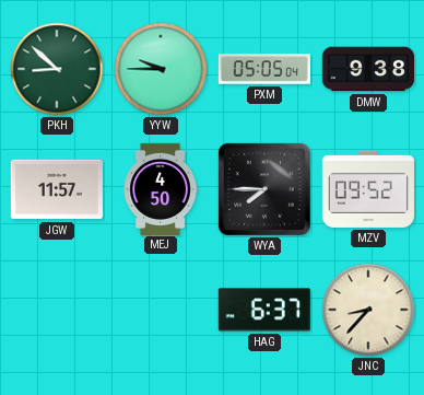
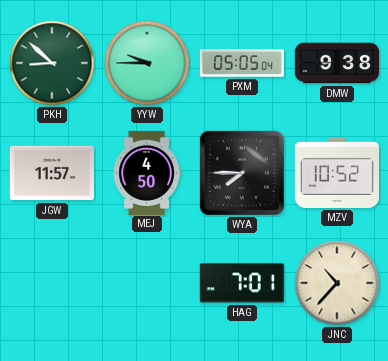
MZV: 09:52 -> 10:52
HAG: 6:37 -> 7:01
JNC: 8:37 -> 10:37
